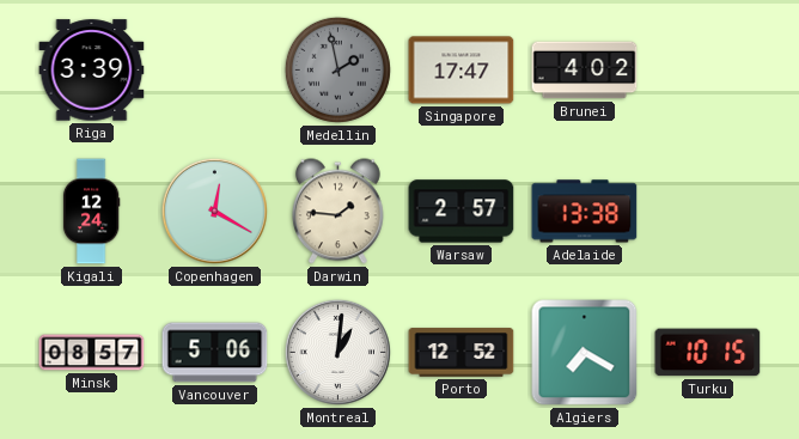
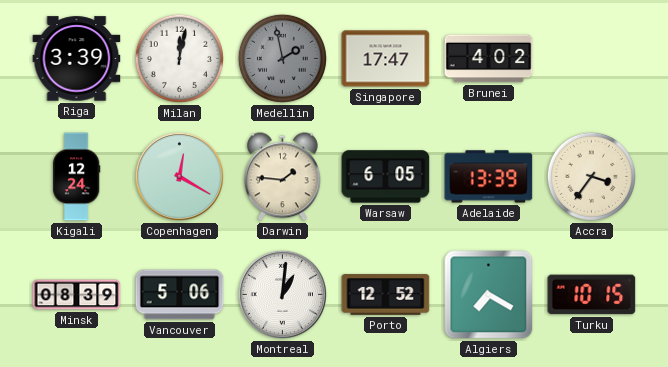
Milan: none -> 12:02
Warsaw: 2:57 -> 6:05
Adelaide: 13:38 -> 13:39
Accra: none -> 3:36
Minsk: 08:57 -> 08:39
